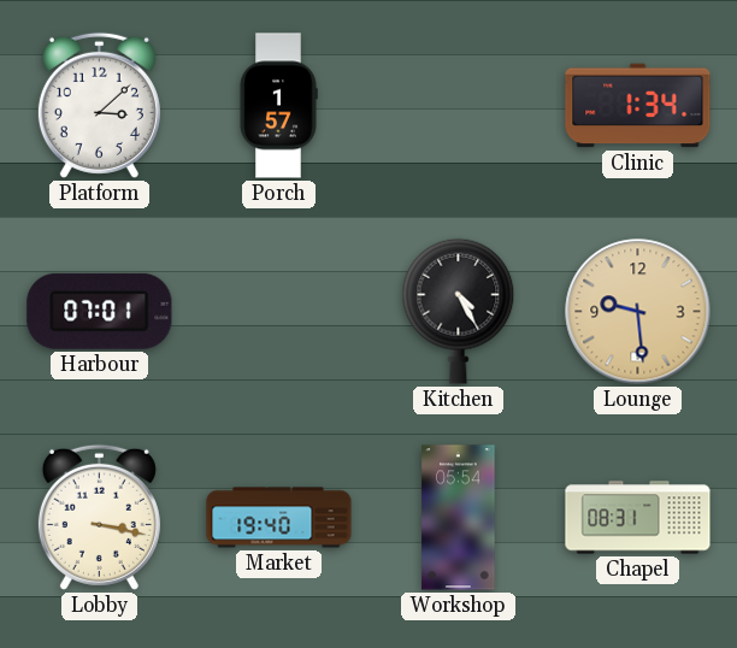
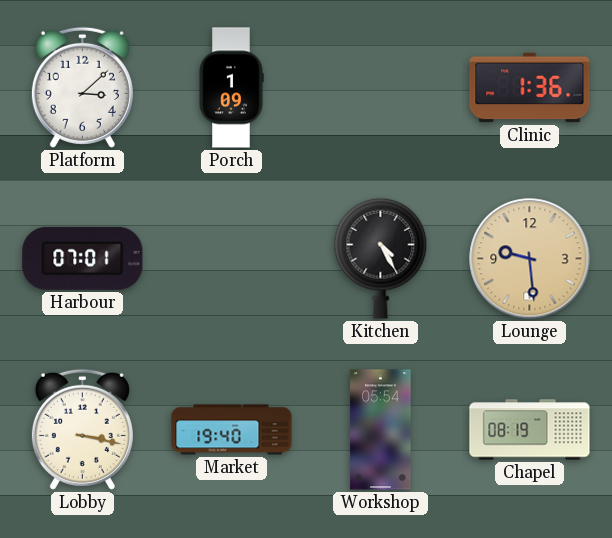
Porch: 1:57 -> 1:09
Clinic: 1:34 -> 1:36
Chapel: 08:31 -> 08:19
